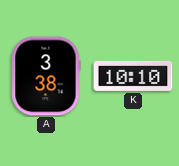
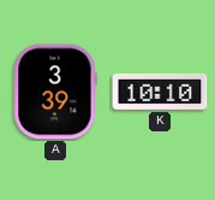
A: 3:38 -> 3:39
